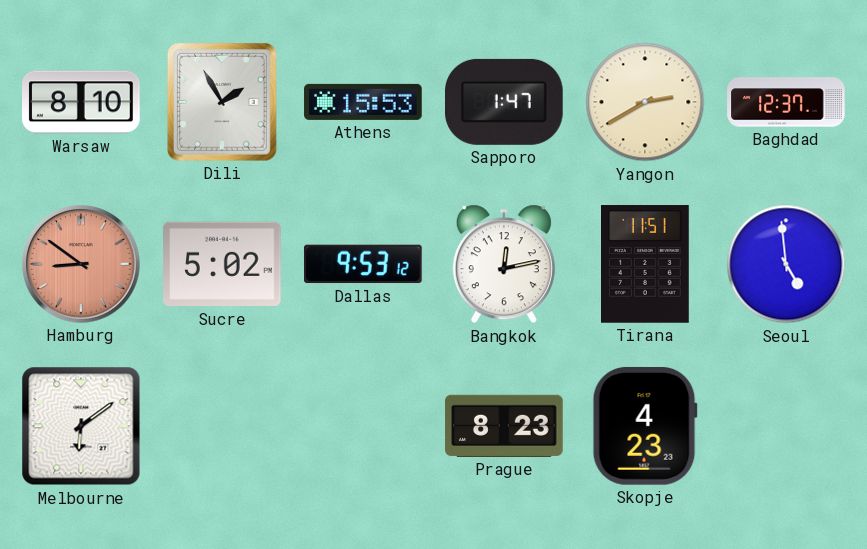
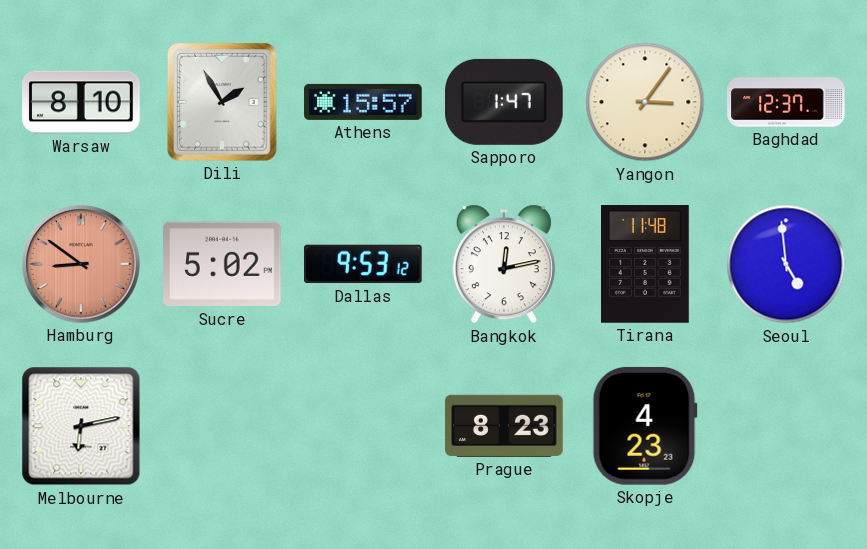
Athens: 15:53 -> 15:57
Yangon: 2:40 -> 3:06
Tirana: 11:51 -> 11:48
Melbourne: 6:09 -> 6:13
